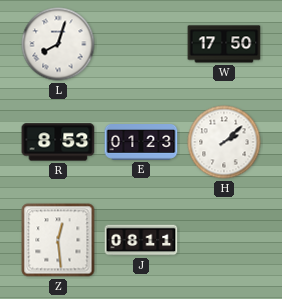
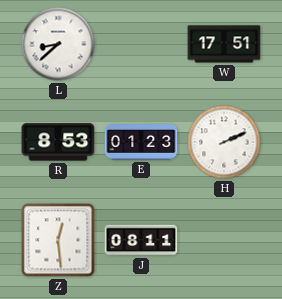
L: 8:03 -> 8:38
W: 17:50 -> 17:51
H: 2:08 -> 2:11
